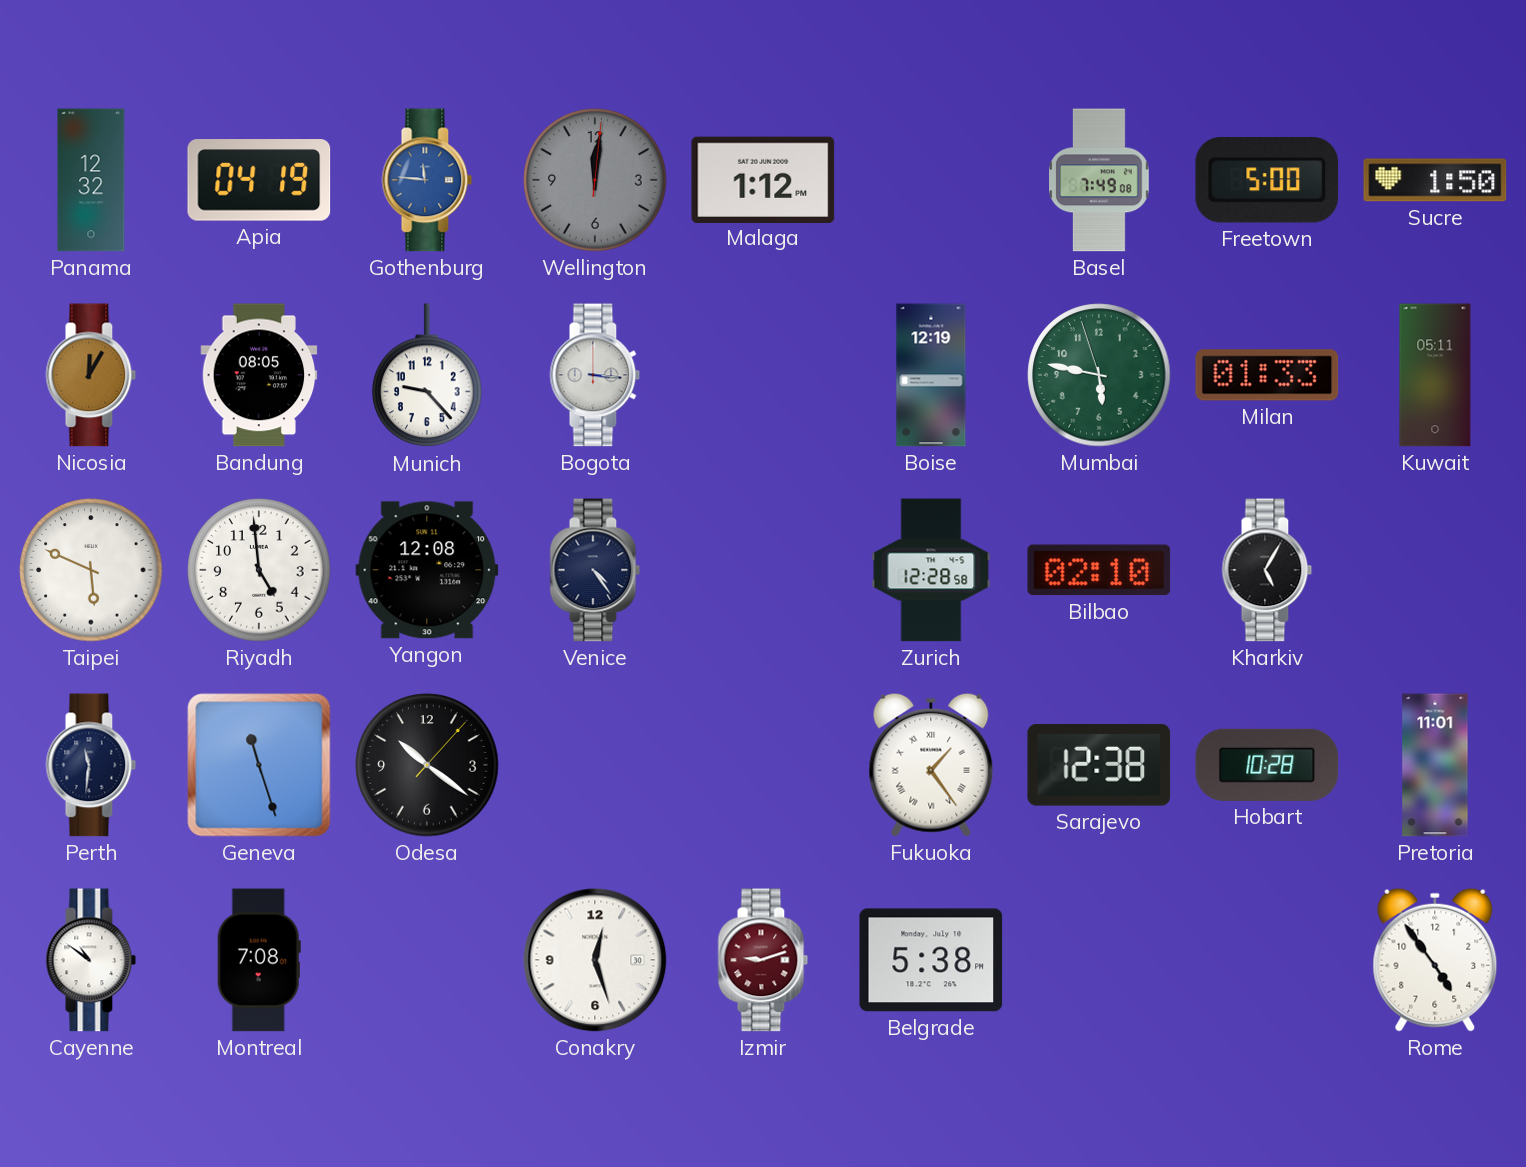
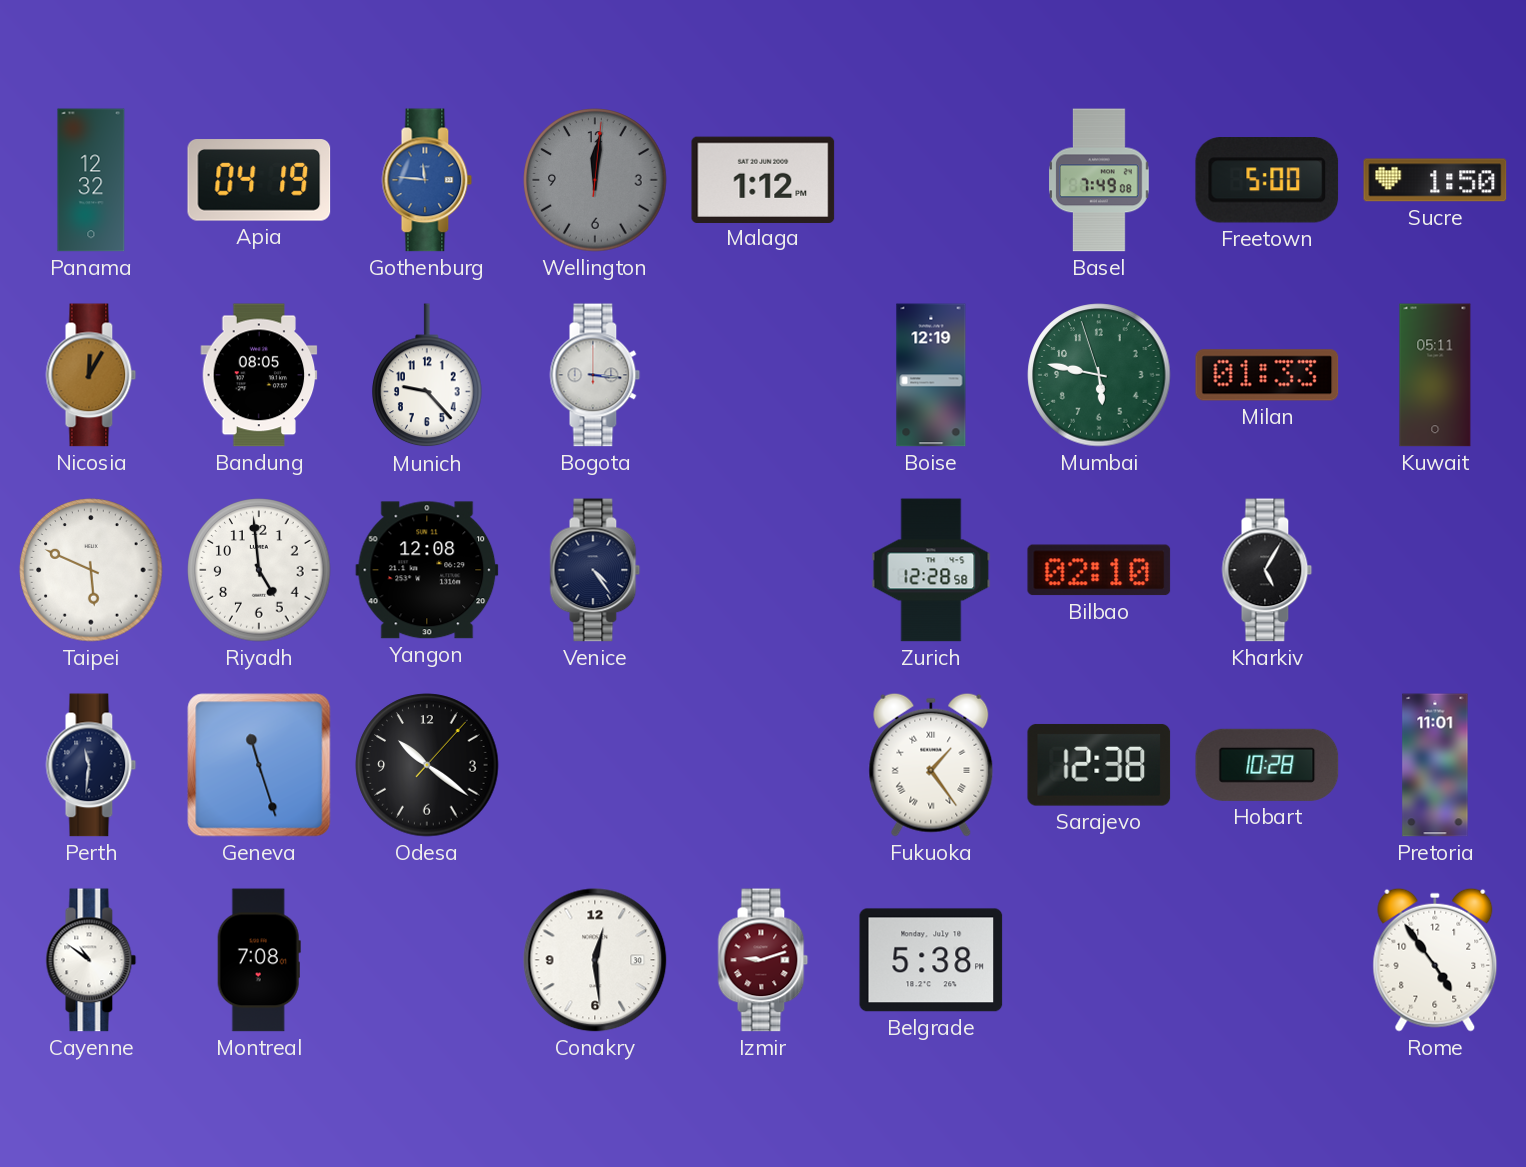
Conakry: 12:27 -> 12:29
